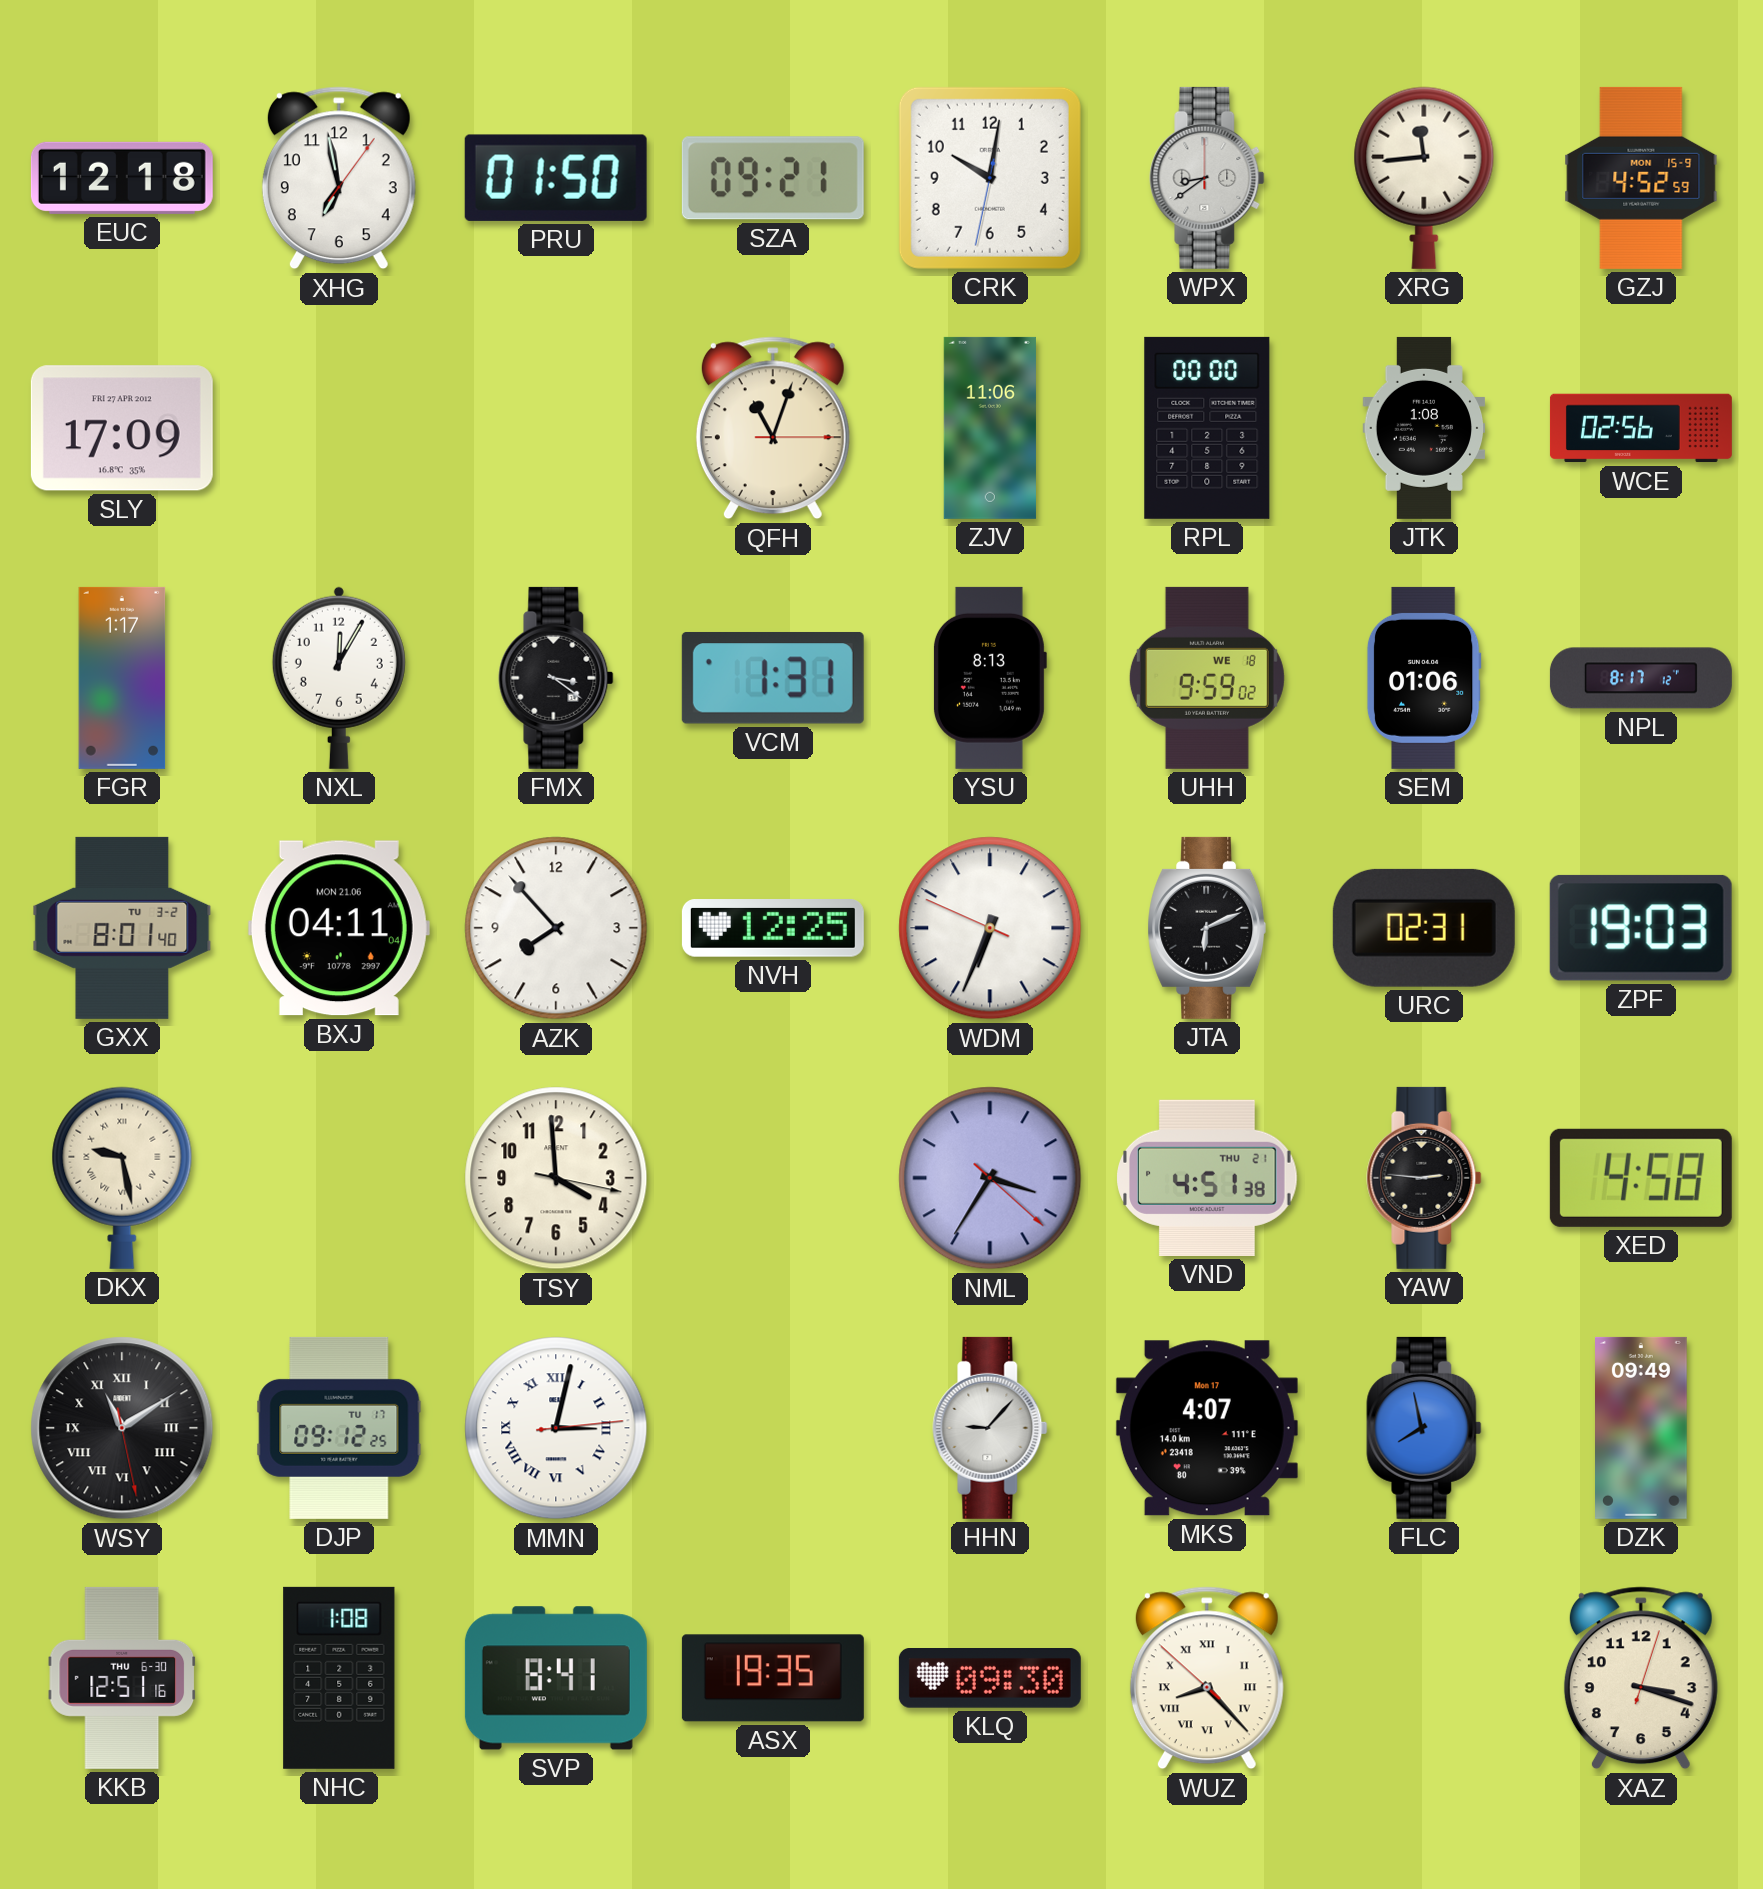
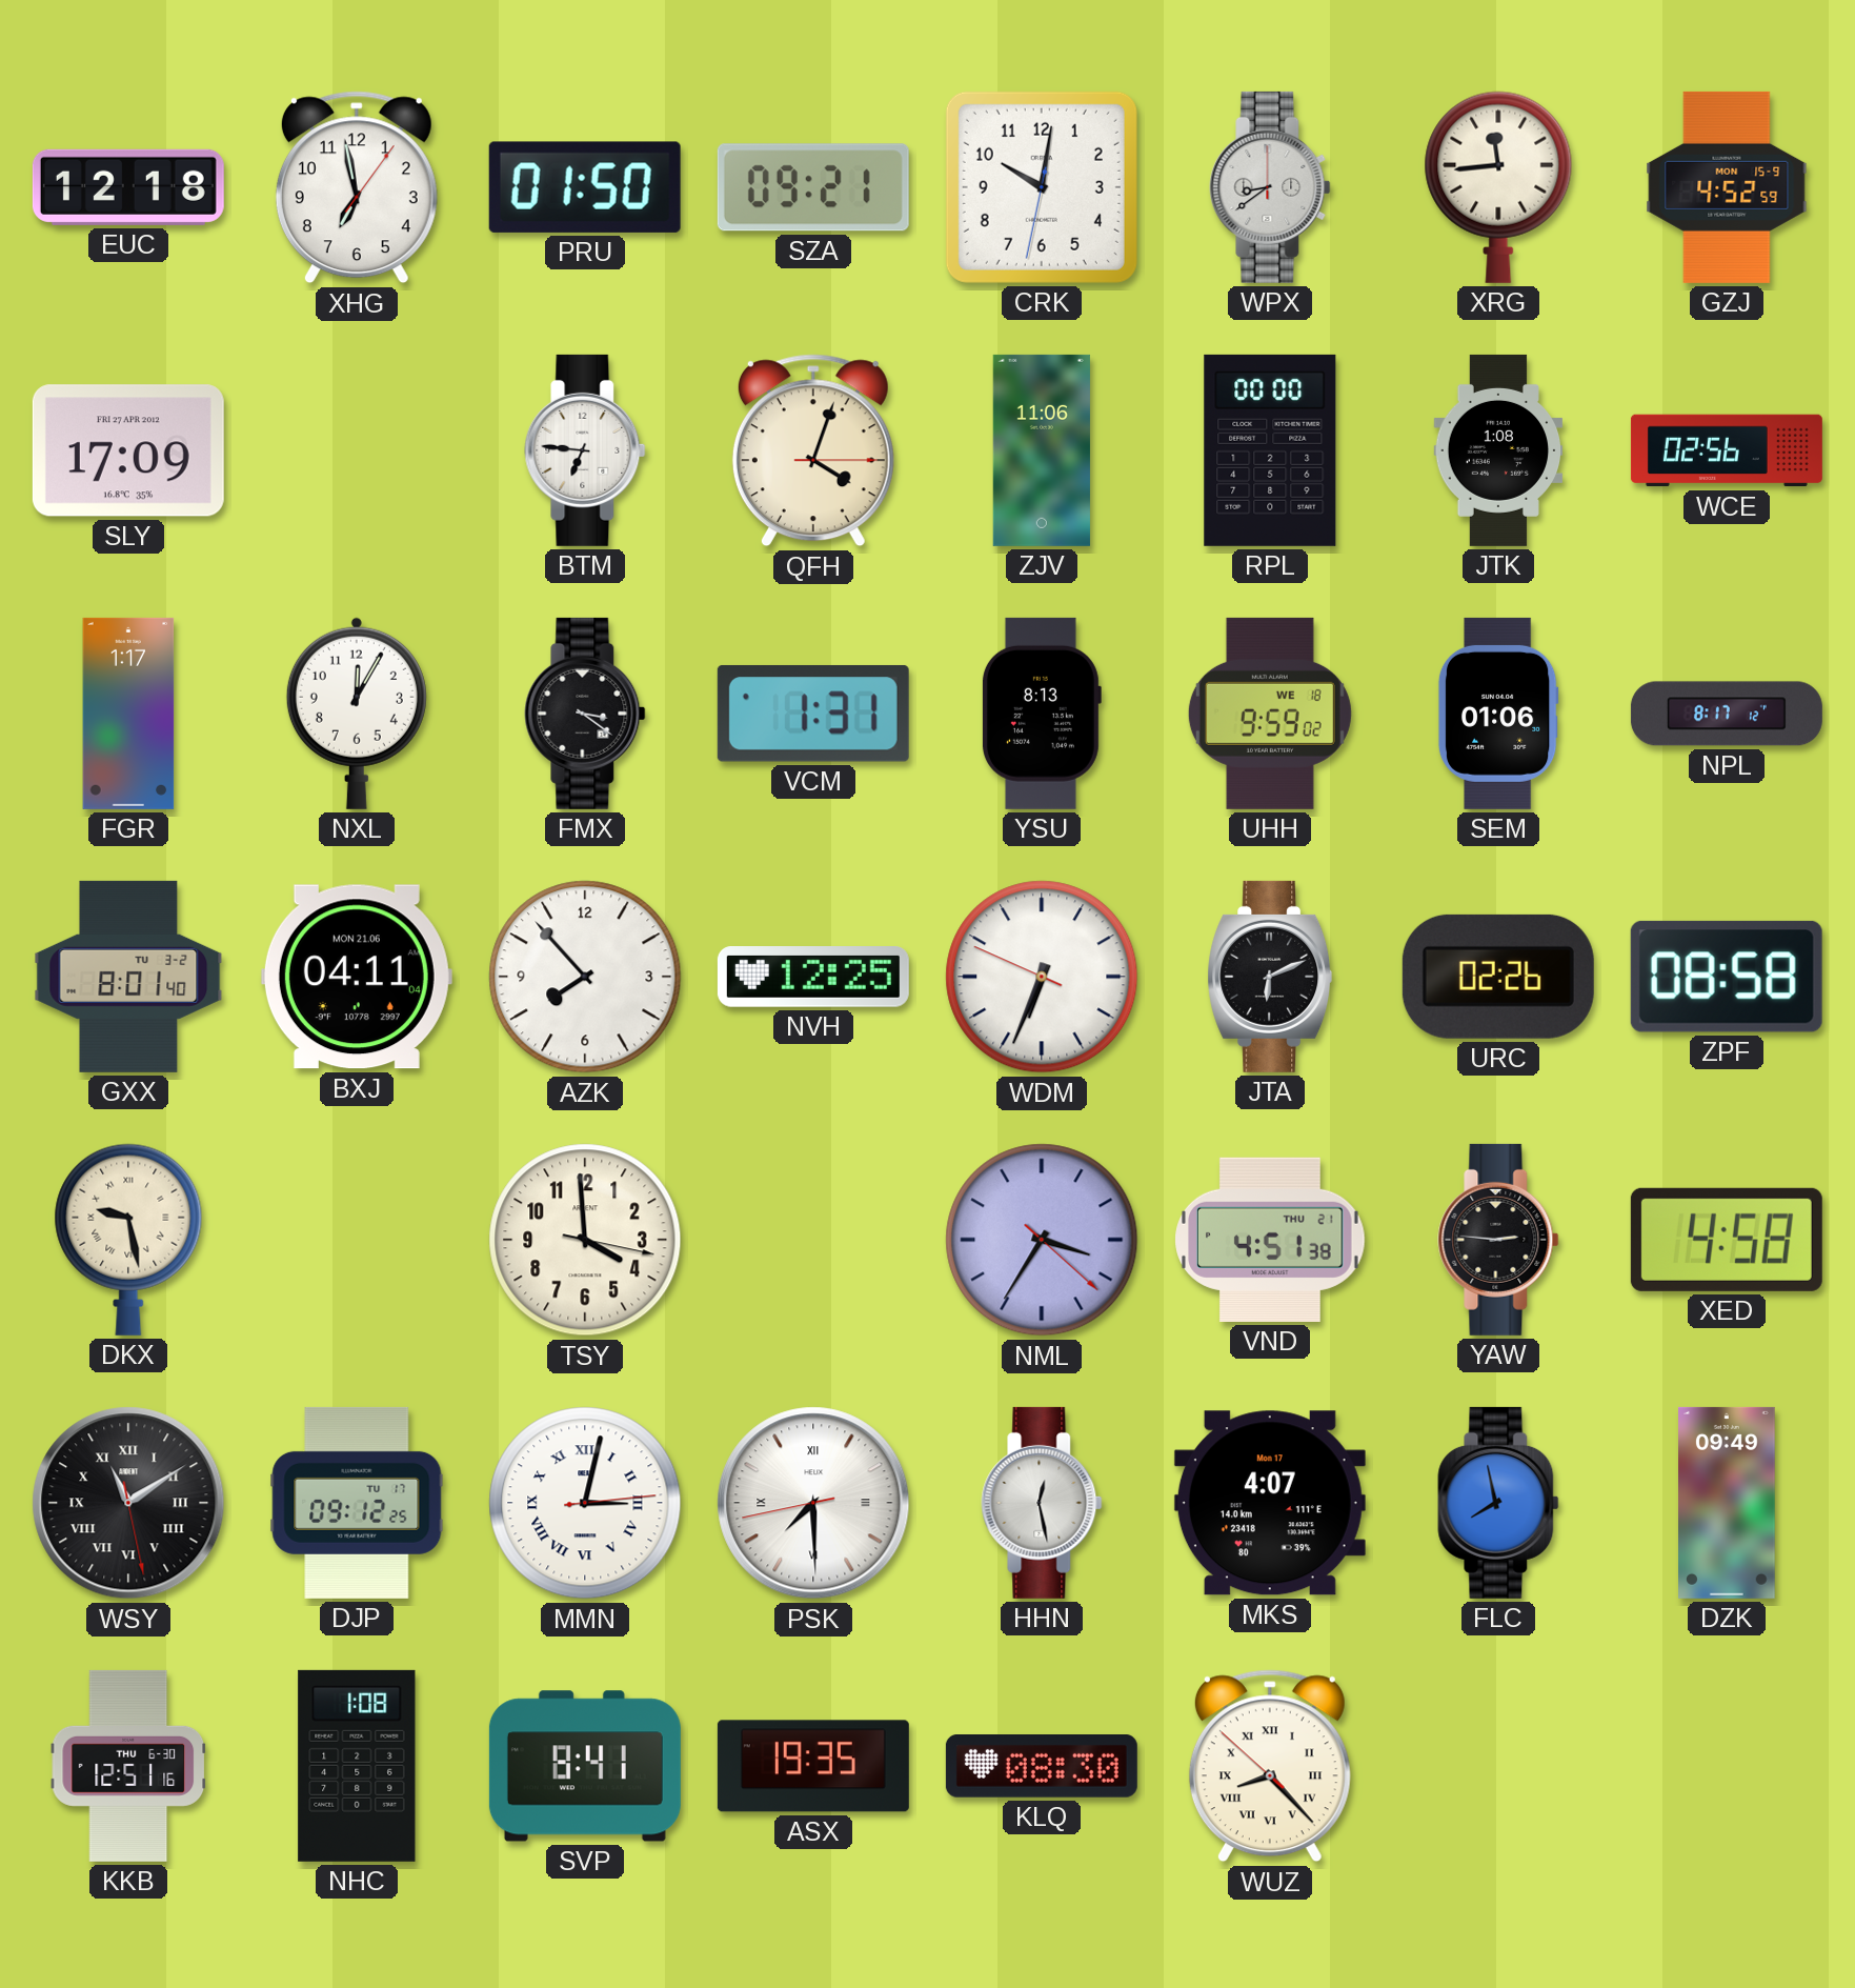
BTM: none -> 6:46
QFH: 11:03 -> 4:03
URC: 02:31 -> 02:26
ZPF: 19:03 -> 08:58
PSK: none -> 7:29
HHN: 9:07 -> 12:28
KLQ: 09:30 -> 08:30
XAZ: 3:18 -> none
